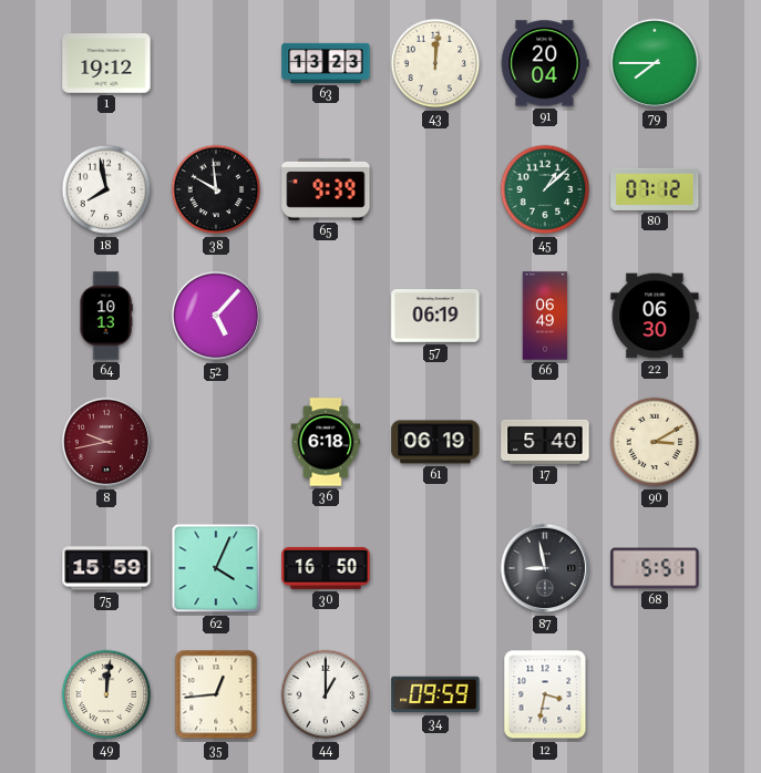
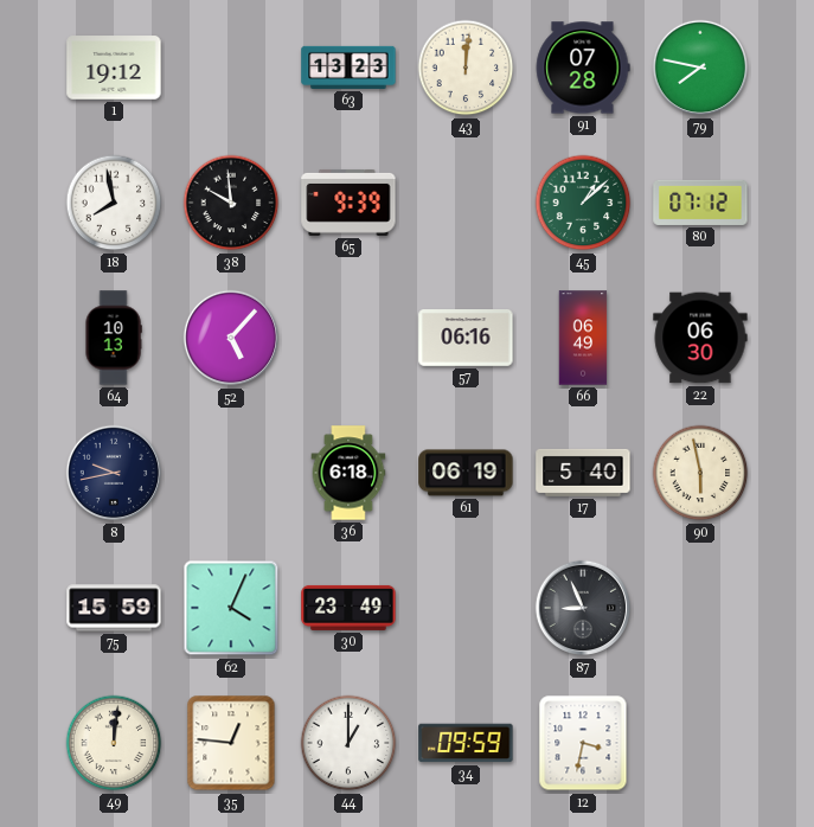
91: 20:04 -> 07:28
79: 7:45 -> 7:47
57: 06:19 -> 06:16
8 dial: burgundy -> navy
90: 3:10 -> 5:58
30: 16:50 -> 23:49
87: 8:58 -> 8:56
68: 5:51 -> none
35: 12:44 -> 12:46
